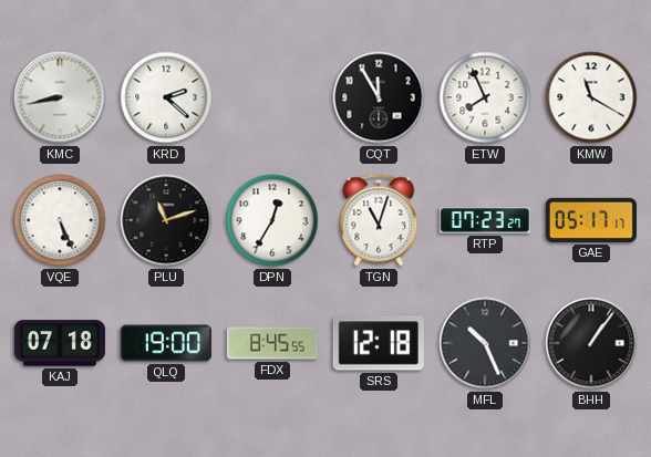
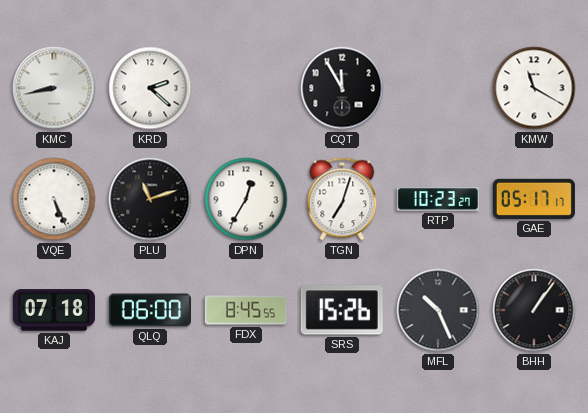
ETW: 7:56 -> none
TGN: 11:03 -> 7:03
RTP: 07:23 -> 10:23
QLQ: 19:00 -> 06:00
SRS: 12:18 -> 15:26
